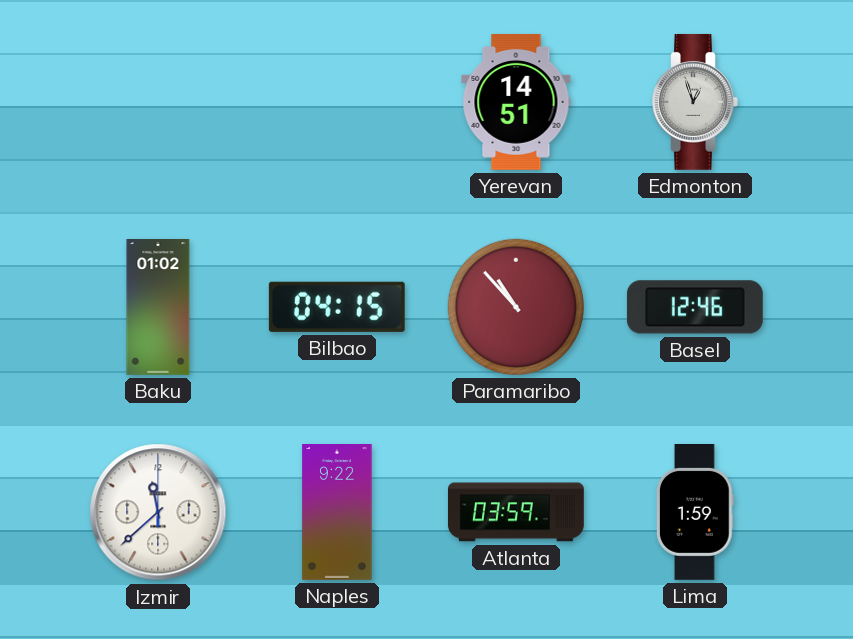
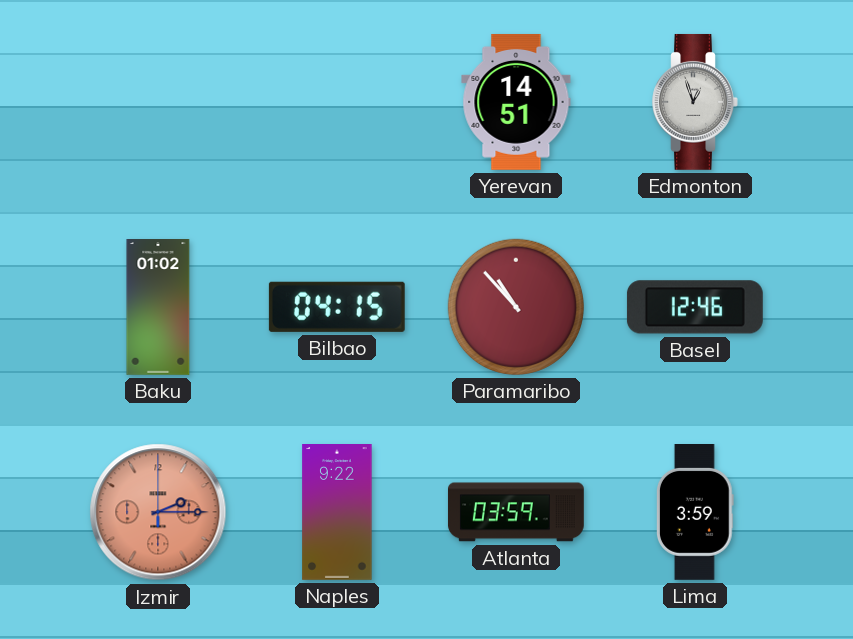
Izmir: 11:38 -> 2:15
Izmir dial: white -> salmon
Lima: 1:59 -> 3:59
